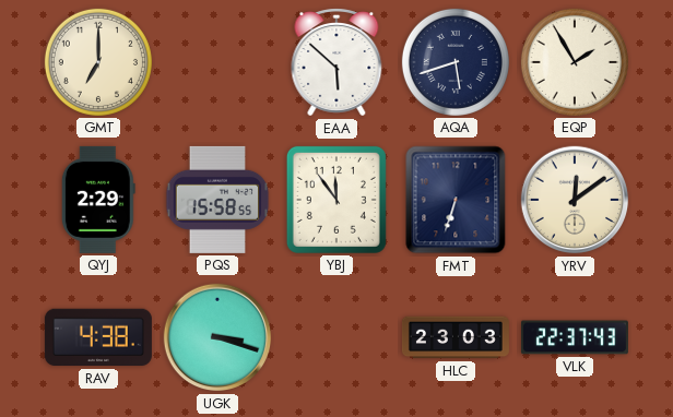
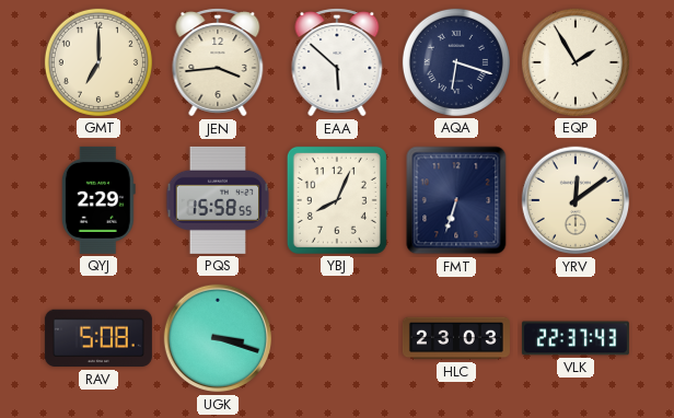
JEN: none -> 3:44
AQA: 5:42 -> 6:18
YBJ: 11:54 -> 8:04
RAV: 4:38 -> 5:08
